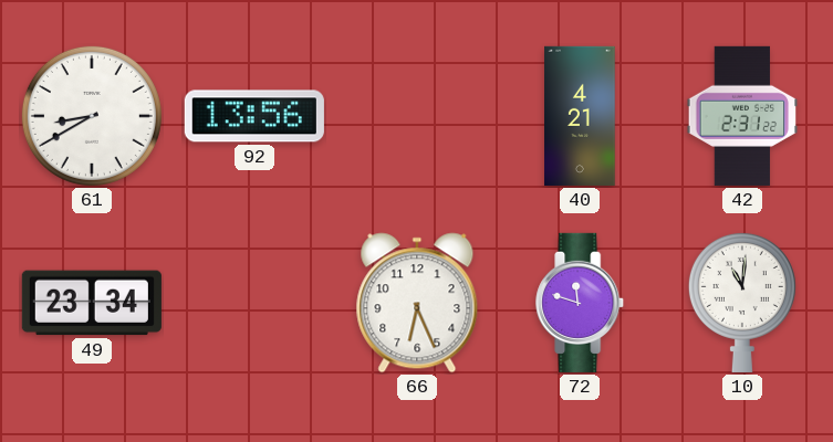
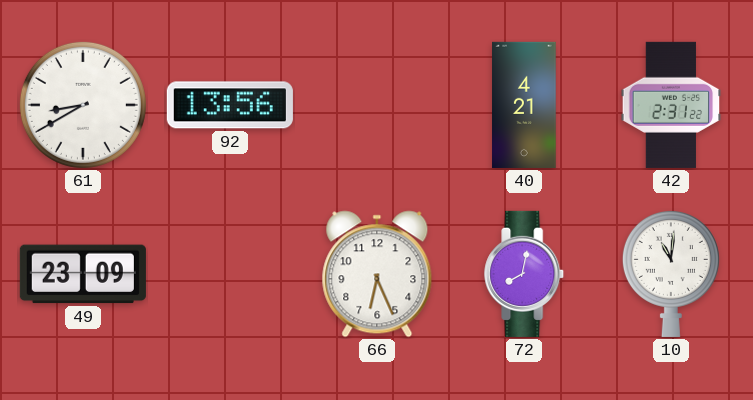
49: 23:34 -> 23:09
72: 11:48 -> 8:02
